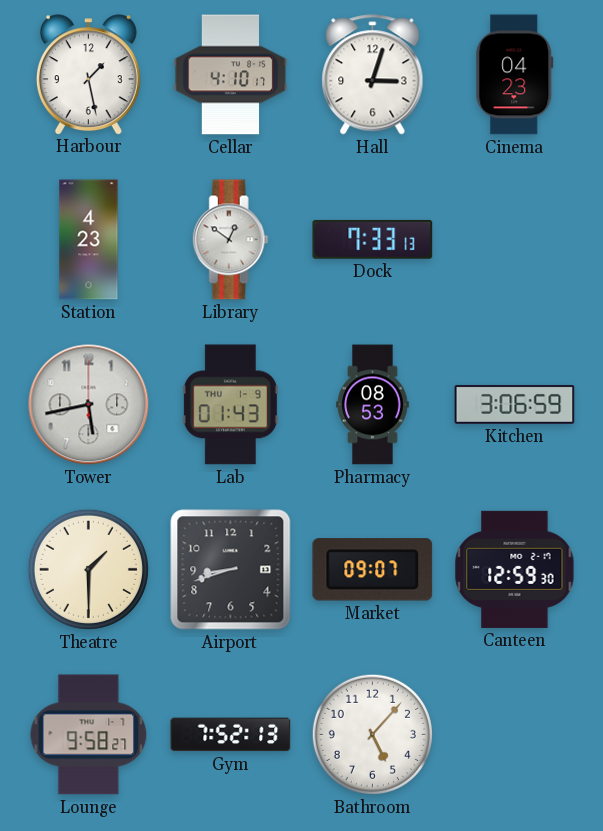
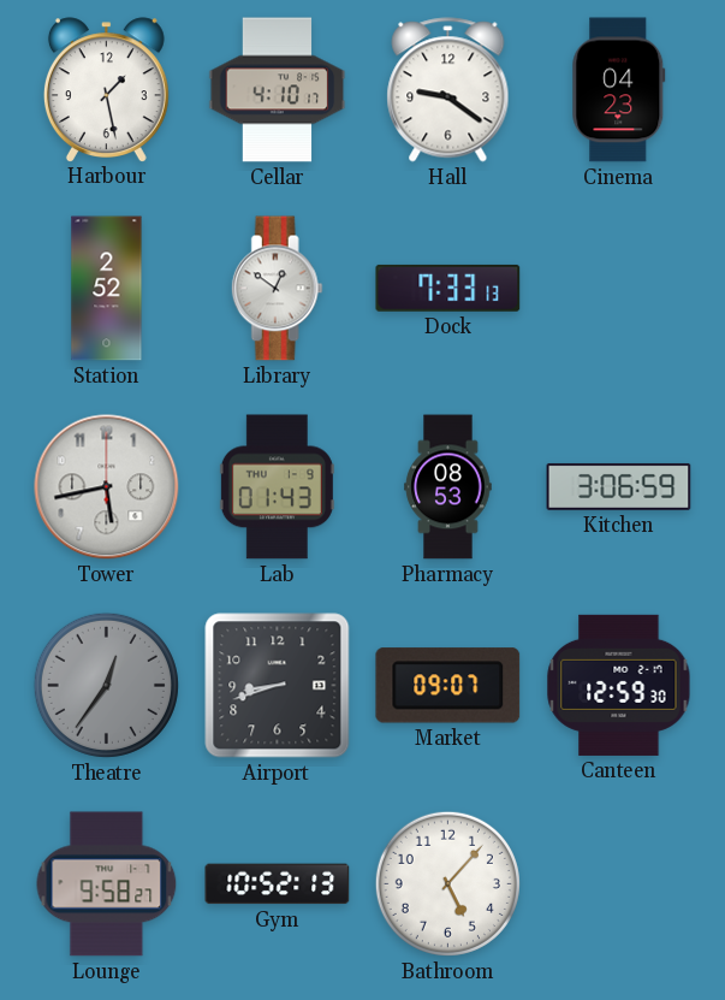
Hall: 3:03 -> 9:21
Station: 4:23 -> 2:52
Theatre: 1:30 -> 12:36
Theatre dial: cream -> grey
Gym: 7:52 -> 10:52
